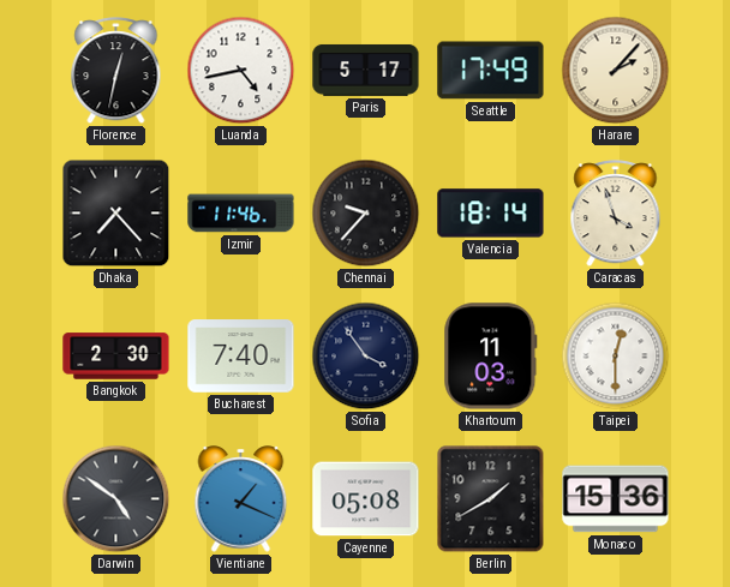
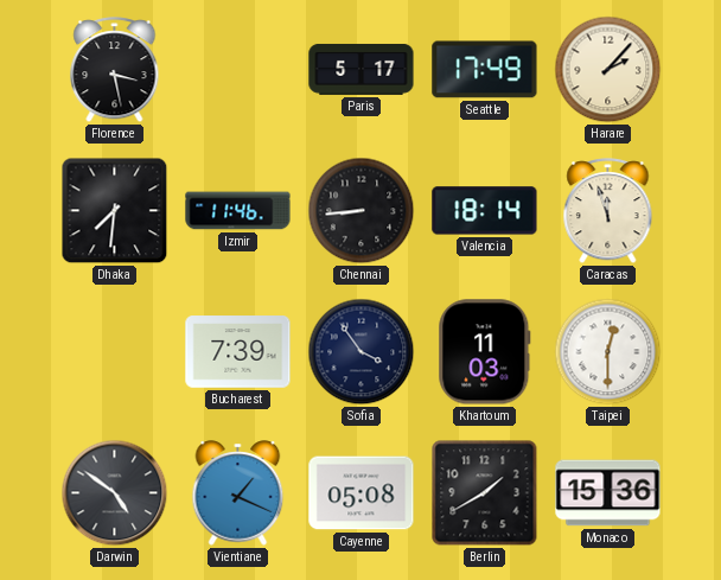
Florence: 12:32 -> 3:28
Luanda: 4:43 -> none
Dhaka: 7:23 -> 7:31
Chennai: 9:37 -> 8:44
Caracas: 3:57 -> 11:57
Bangkok: 2:30 -> none
Bucharest: 7:40 -> 7:39
